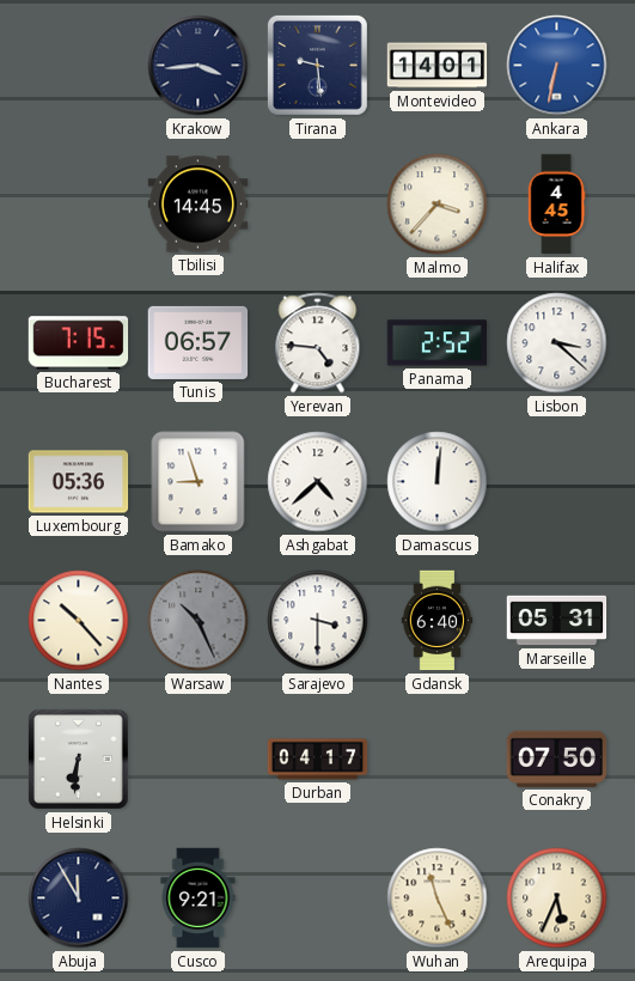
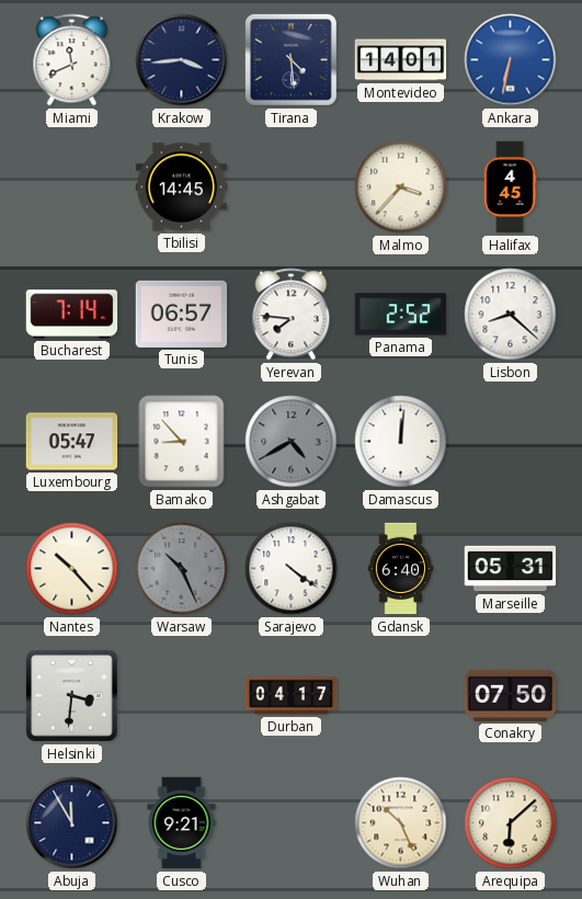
Miami: none -> 11:41
Tirana: 9:29 -> 4:29
Bucharest: 7:15 -> 7:14
Yerevan: 4:46 -> 7:46
Lisbon: 3:22 -> 8:22
Luxembourg: 05:36 -> 05:47
Bamako: 8:57 -> 8:53
Ashgabat: 4:38 -> 4:40
Ashgabat dial: white -> grey
Sarajevo: 3:30 -> 4:21
Helsinki: 6:31 -> 3:31
Wuhan: 11:26 -> 10:26
Arequipa: 5:34 -> 6:08
